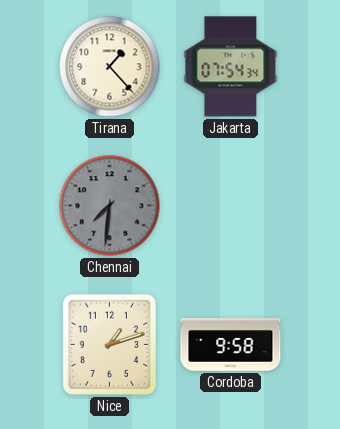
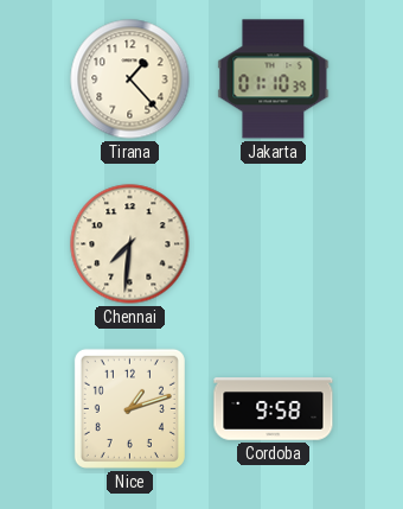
Jakarta: 07:54 -> 01:10
Chennai dial: grey -> cream
